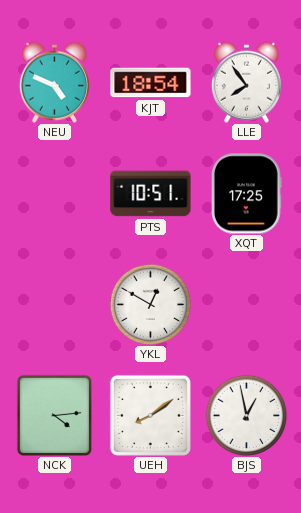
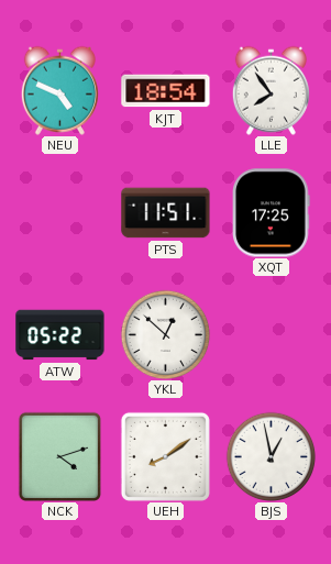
PTS: 10:51 -> 11:51
ATW: none -> 05:22
YKL: 12:50 -> 12:52
NCK: 4:14 -> 4:12
